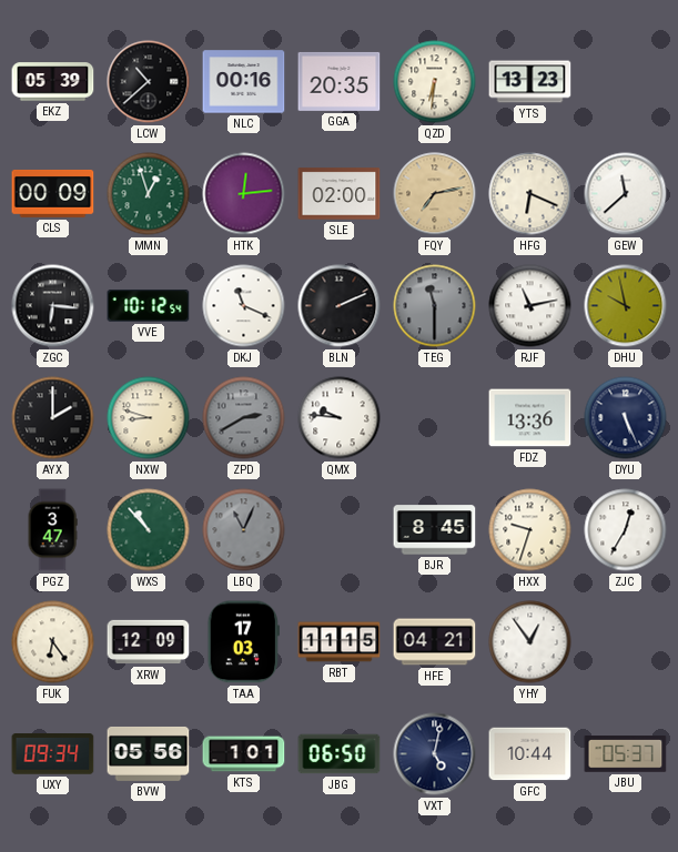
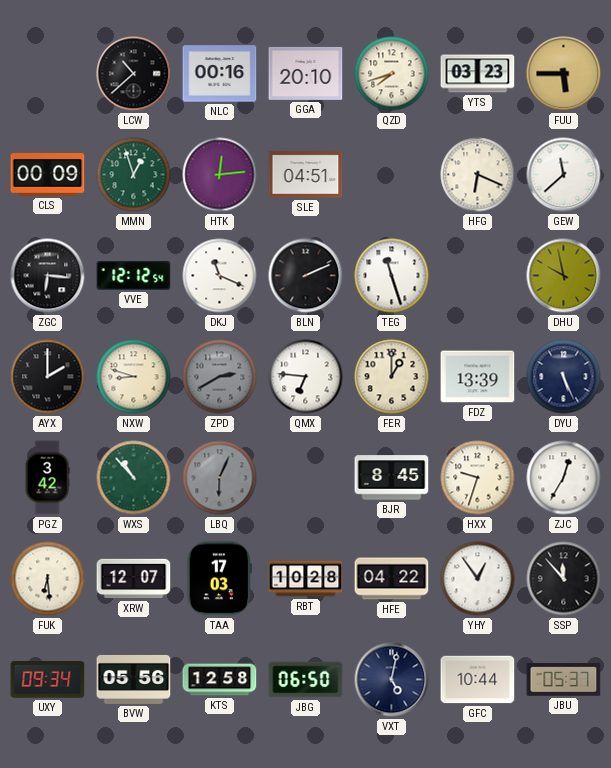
EKZ: 05:39 -> none
GGA: 20:35 -> 20:10
QZD: 6:31 -> 7:42
YTS: 13:23 -> 03:23
FUU: none -> 5:45
SLE: 02:00 -> 04:51
FQY: 7:13 -> none
VVE: 10:12 -> 12:12
TEG: 11:30 -> 11:27
TEG dial: grey -> white
RJF: 11:13 -> none
QMX: 9:46 -> 6:46
FER: none -> 1:00
FDZ: 13:36 -> 13:39
PGZ: 3:47 -> 3:42
LBQ: 11:04 -> 6:04
FUK: 6:24 -> 6:29
XRW: 12:09 -> 12:07
RBT: 11:15 -> 10:28
HFE: 04:21 -> 04:22
SSP: none -> 11:53
KTS: 1:01 -> 12:58
